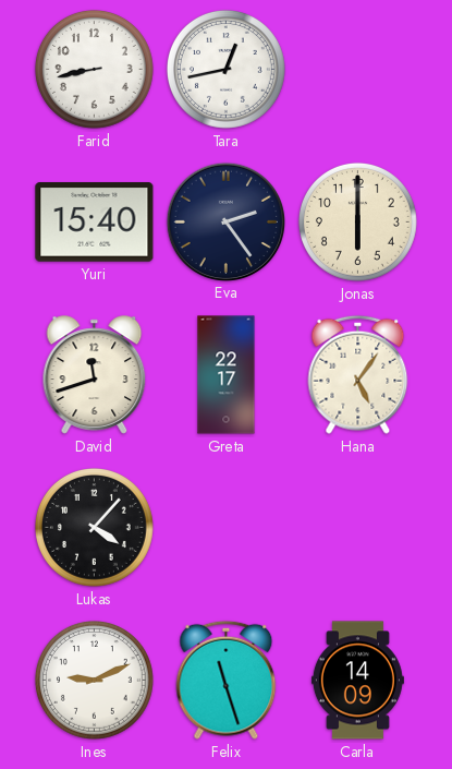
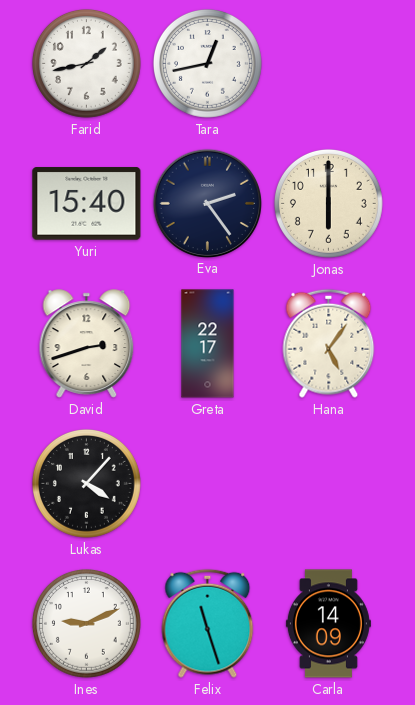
Farid: 8:43 -> 1:43
David: 11:42 -> 2:42
